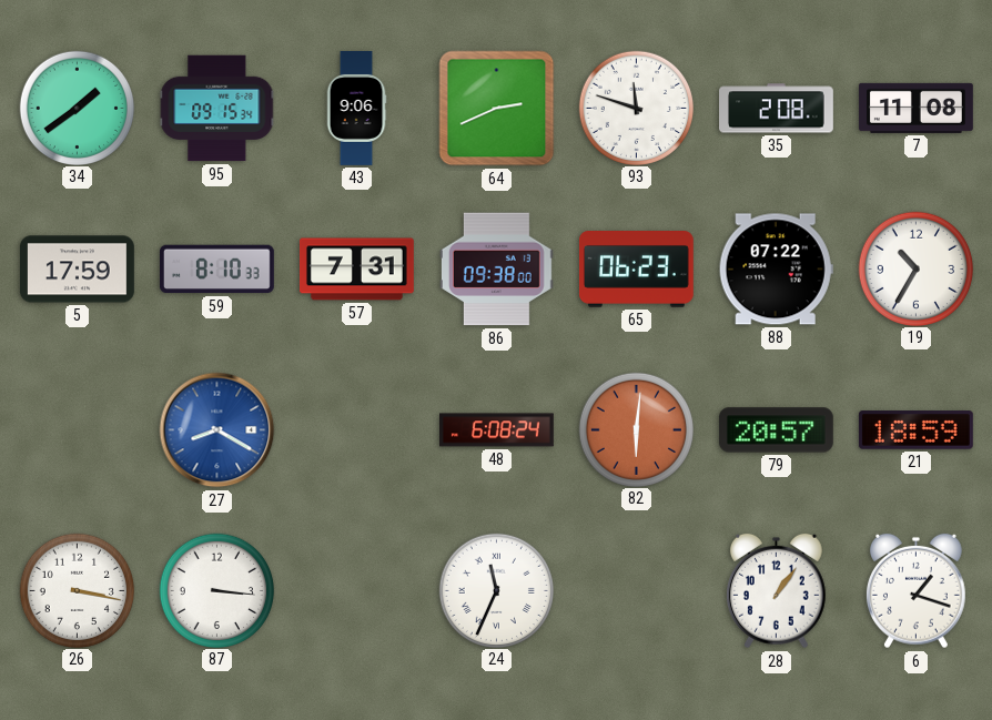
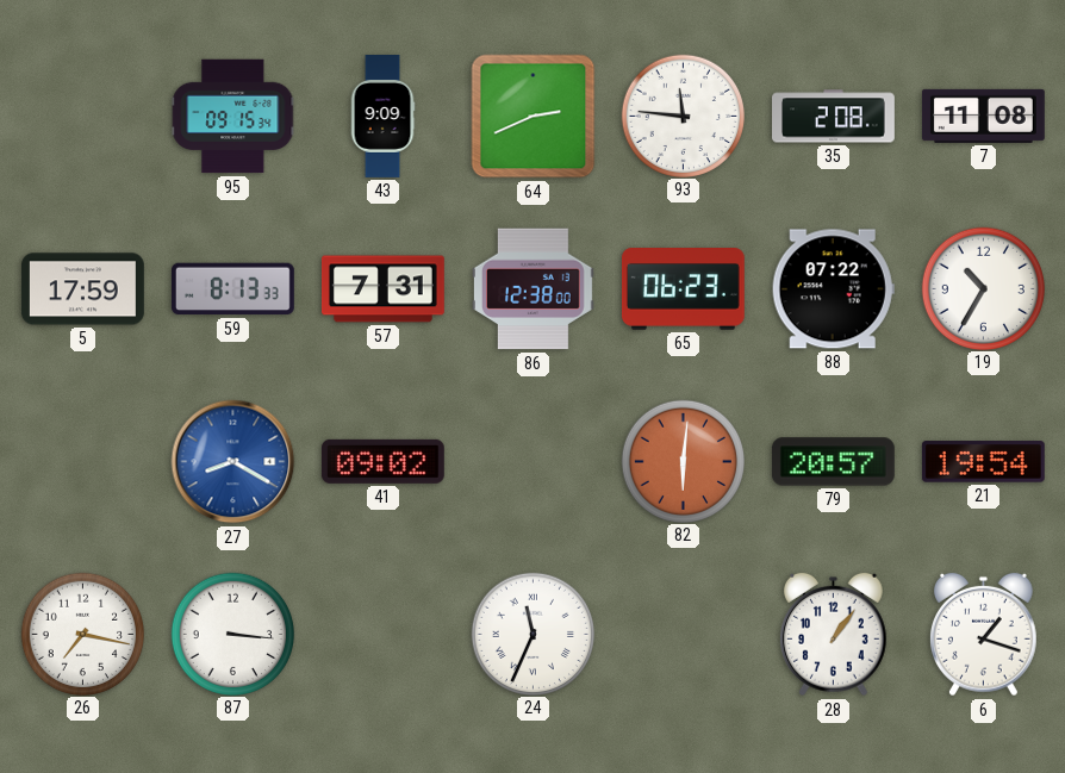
34: 1:39 -> none
43: 9:06 -> 9:09
93: 11:48 -> 11:46
59: 8:10 -> 8:13
86: 09:38 -> 12:38
41: none -> 09:02
48: 6:08 -> none
21: 18:59 -> 19:54
26: 3:17 -> 7:17
